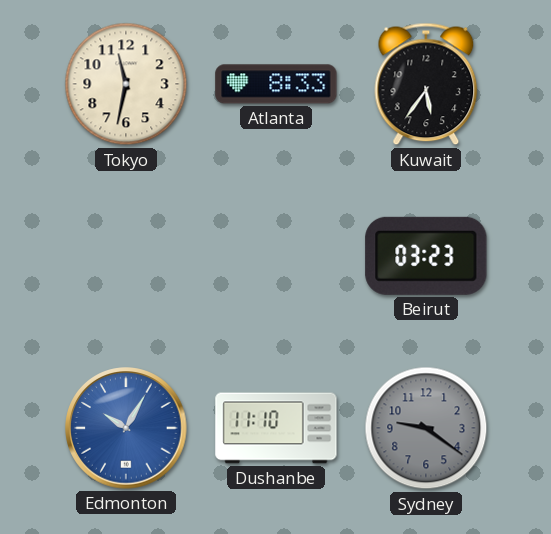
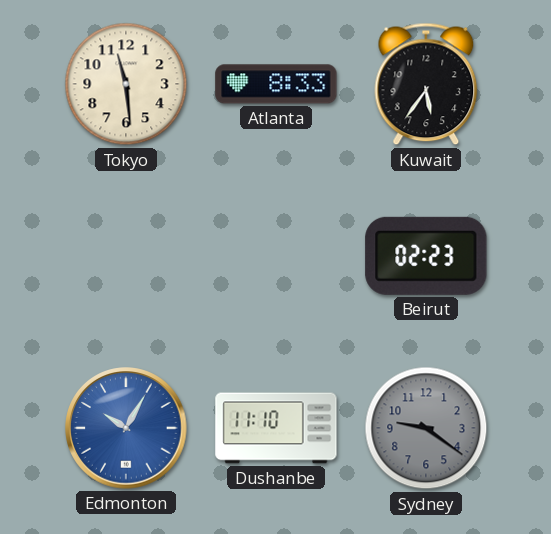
Tokyo: 11:32 -> 11:29
Beirut: 03:23 -> 02:23
